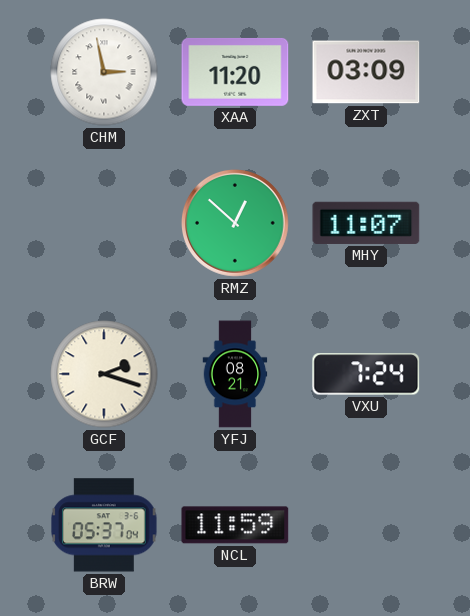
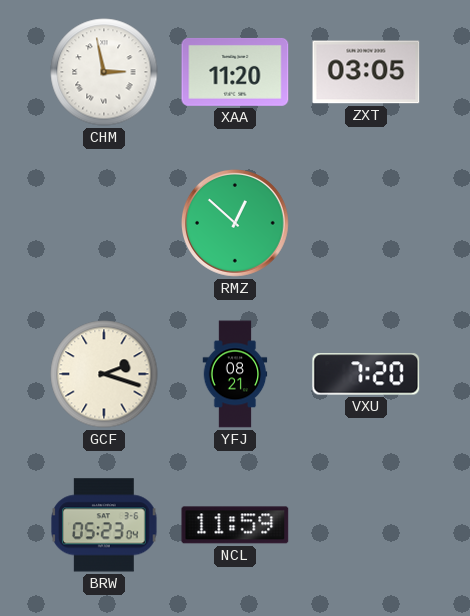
ZXT: 03:09 -> 03:05
MHY: 11:07 -> none
VXU: 7:24 -> 7:20
BRW: 05:37 -> 05:23
